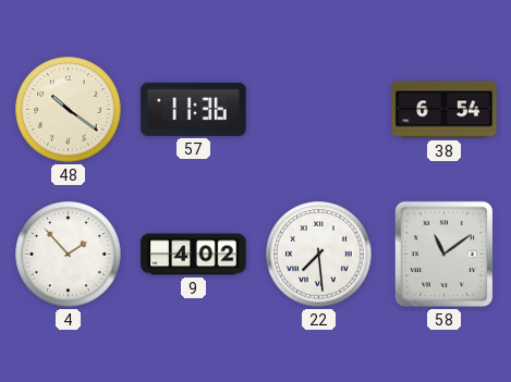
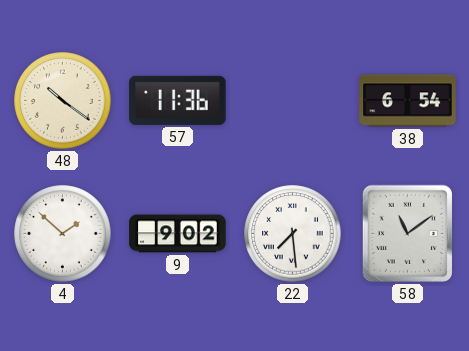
4: 1:53 -> 1:52
9: 4:02 -> 9:02
